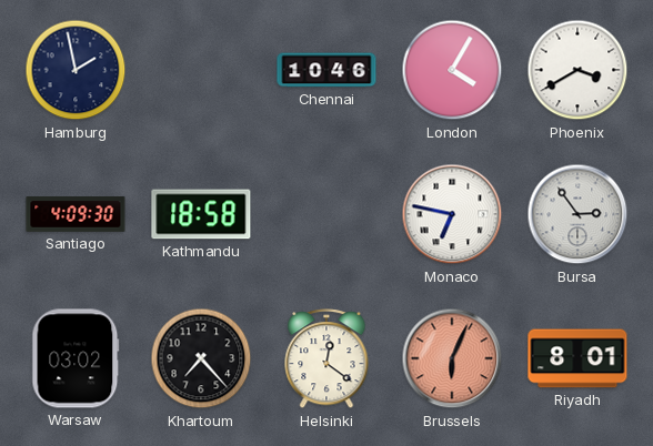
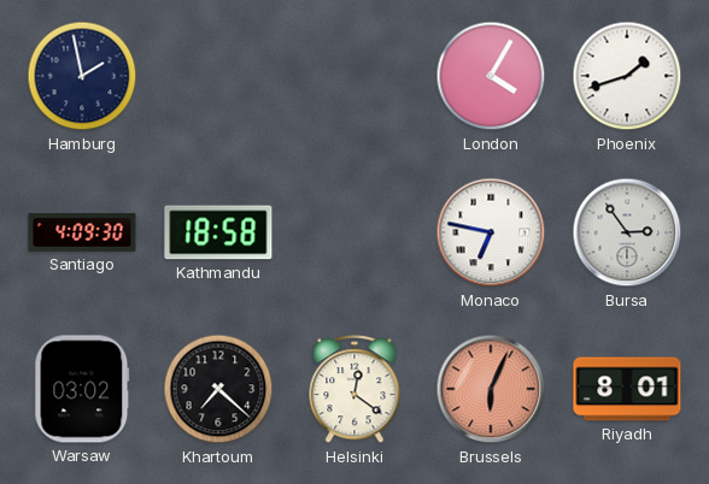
Chennai: 10:46 -> none
Phoenix: 3:40 -> 1:42
Khartoum: 7:23 -> 7:22
